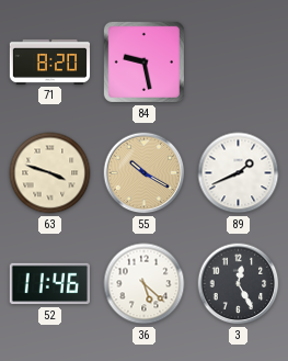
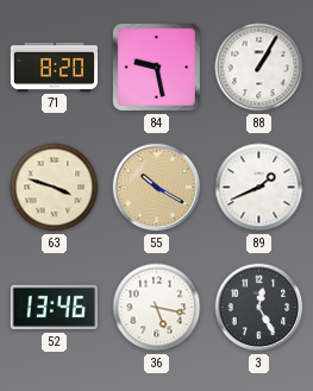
88: none -> 1:05
52: 11:46 -> 13:46
36: 5:22 -> 5:17
